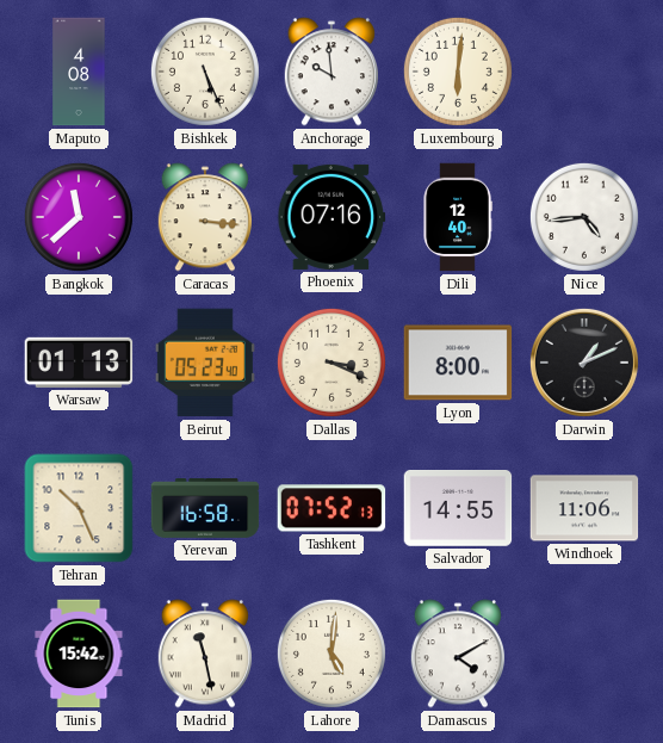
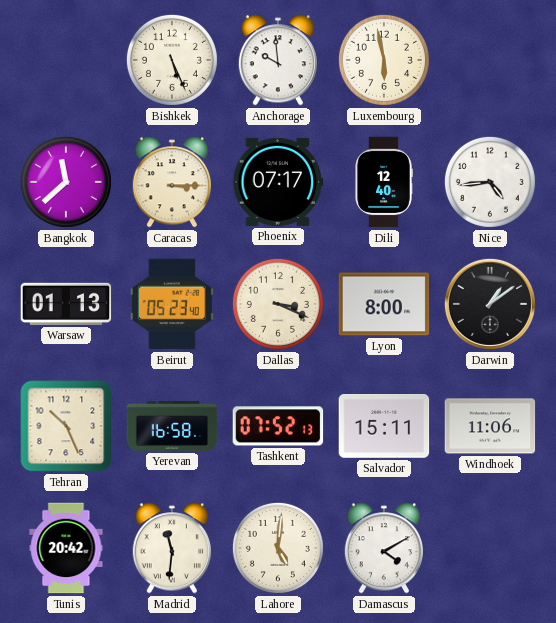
Maputo: 4:08 -> none
Luxembourg: 6:01 -> 5:58
Caracas: 3:16 -> 3:15
Phoenix: 07:16 -> 07:17
Darwin: 1:11 -> 1:09
Salvador: 14:55 -> 15:11
Tunis: 15:42 -> 20:42
Madrid: 11:28 -> 11:31
